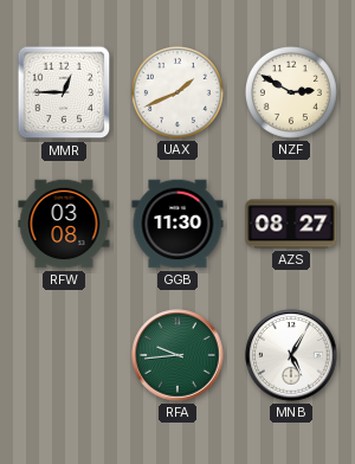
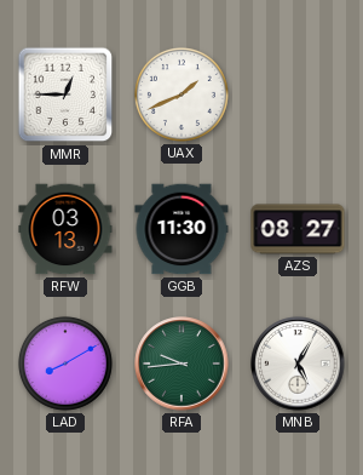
NZF: 2:50 -> none
RFW: 03:08 -> 03:13
LAD: none -> 8:10
